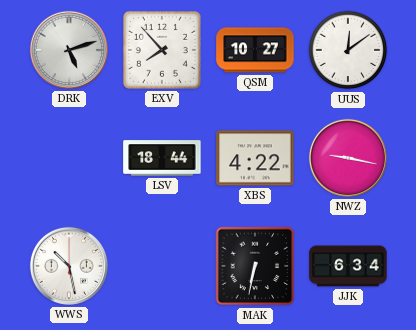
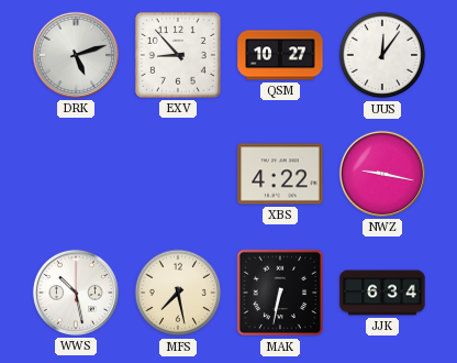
EXV: 7:53 -> 8:53
UUS: 12:09 -> 12:06
LSV: 18:44 -> none
MFS: none -> 7:28
